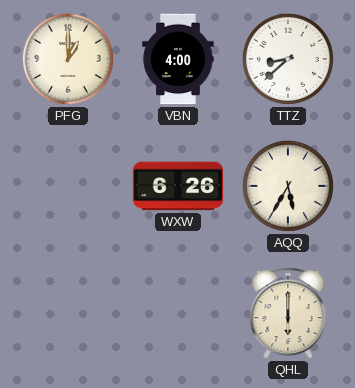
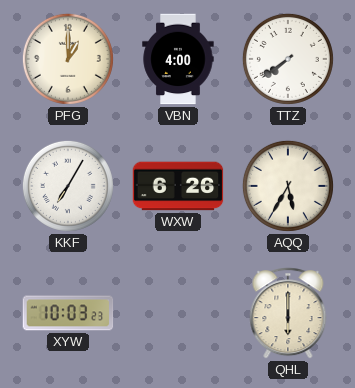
TTZ: 8:38 -> 7:39
KKF: none -> 7:05
XYW: none -> 10:03
